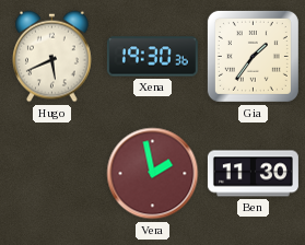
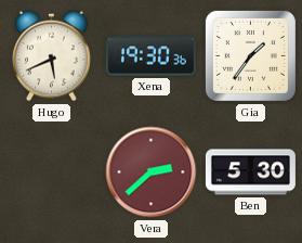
Vera: 1:58 -> 2:38
Ben: 11:30 -> 5:30
